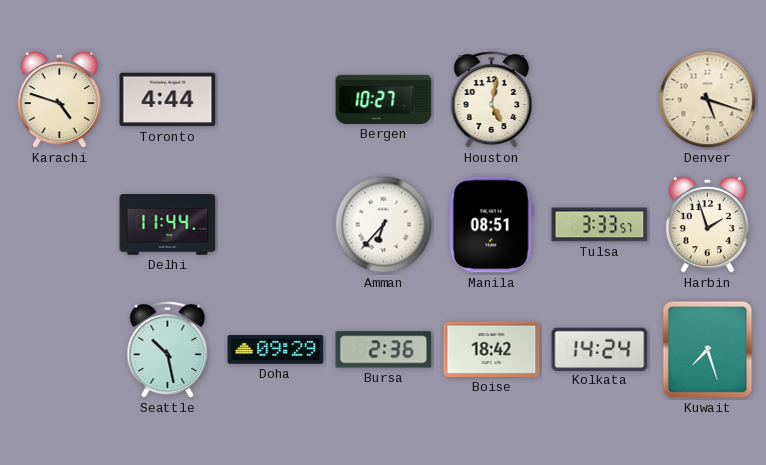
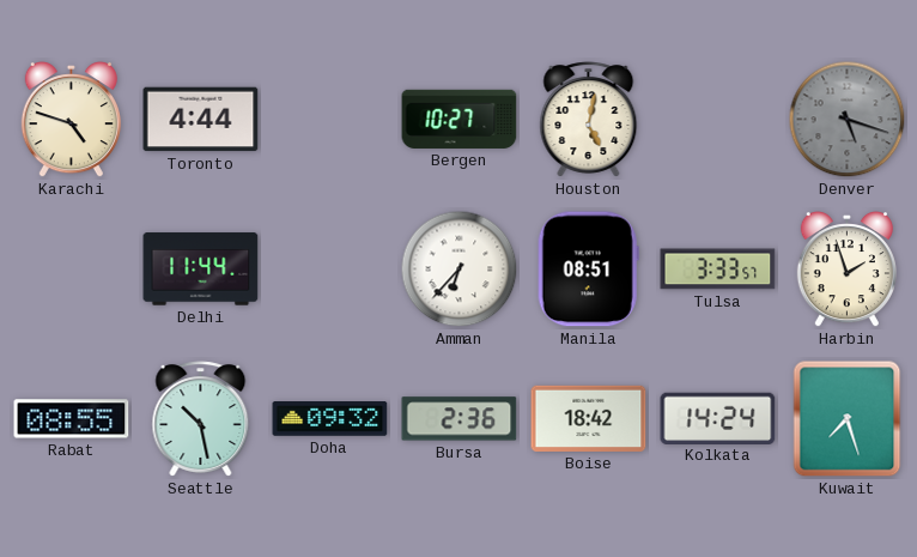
Denver dial: cream -> grey
Rabat: none -> 08:55
Doha: 09:29 -> 09:32
